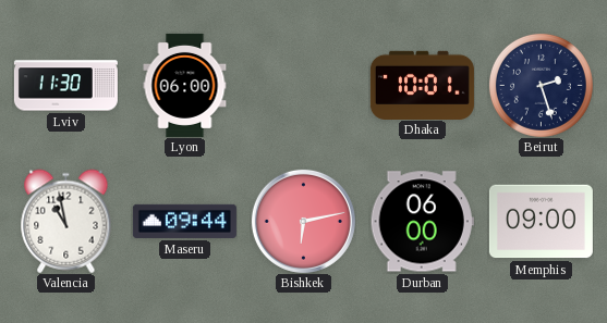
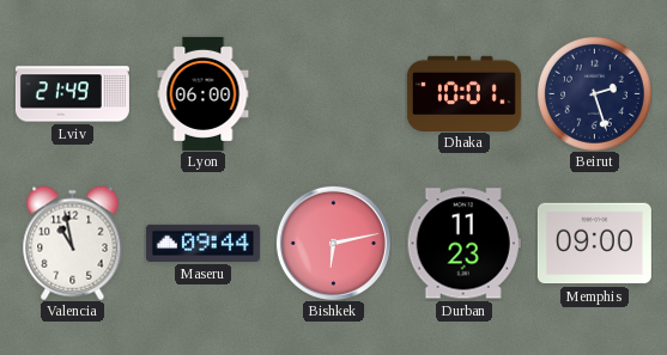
Lviv: 11:30 -> 21:49
Durban: 06:00 -> 11:23
